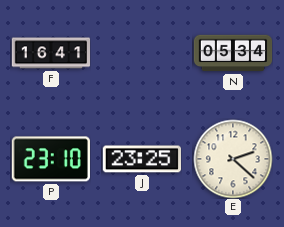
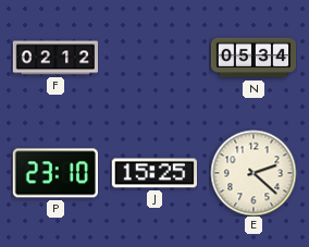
F: 16:41 -> 02:12
J: 23:25 -> 15:25
